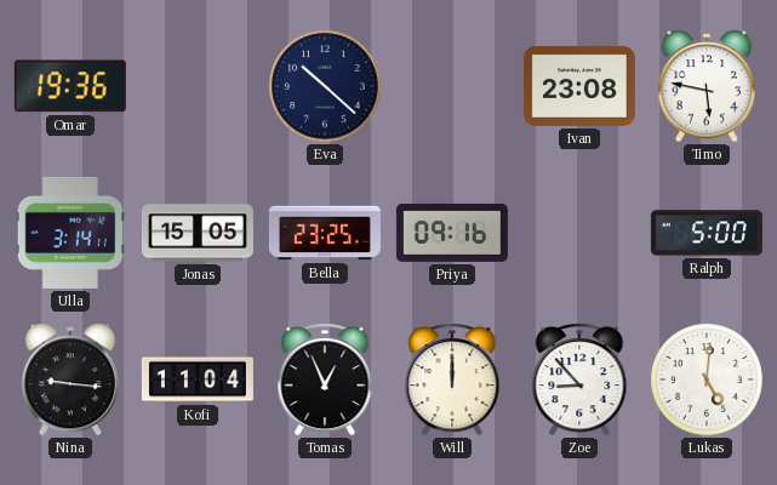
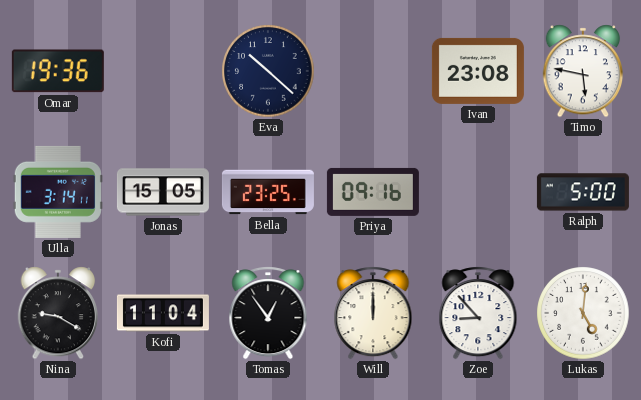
Nina: 9:16 -> 9:20
Tomas: 12:56 -> 12:54
